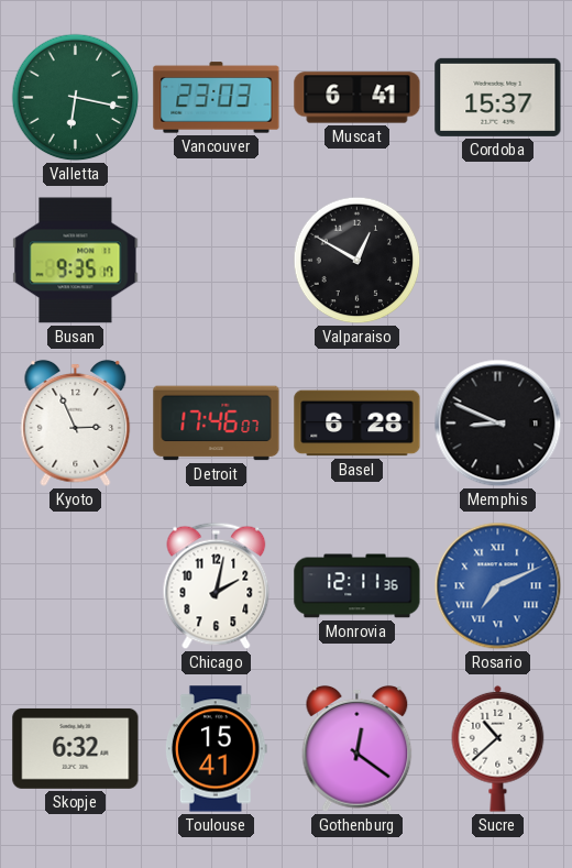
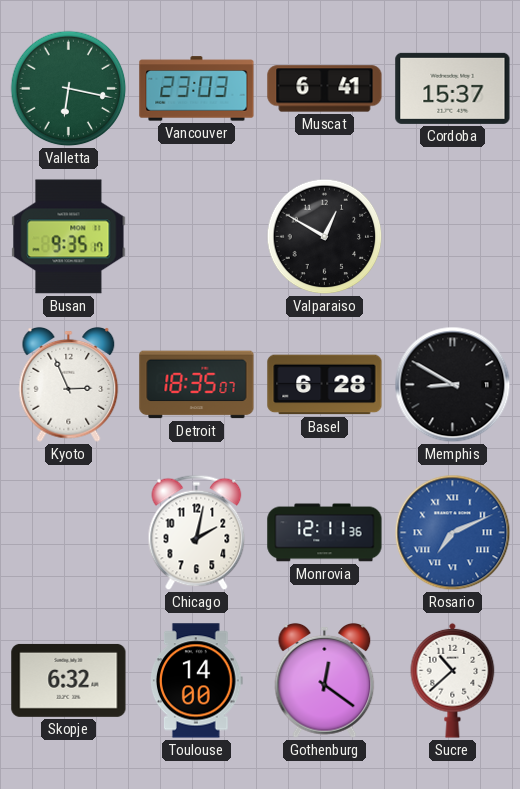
Detroit: 17:46 -> 18:35
Memphis: 8:49 -> 8:50
Toulouse: 15:41 -> 14:00
